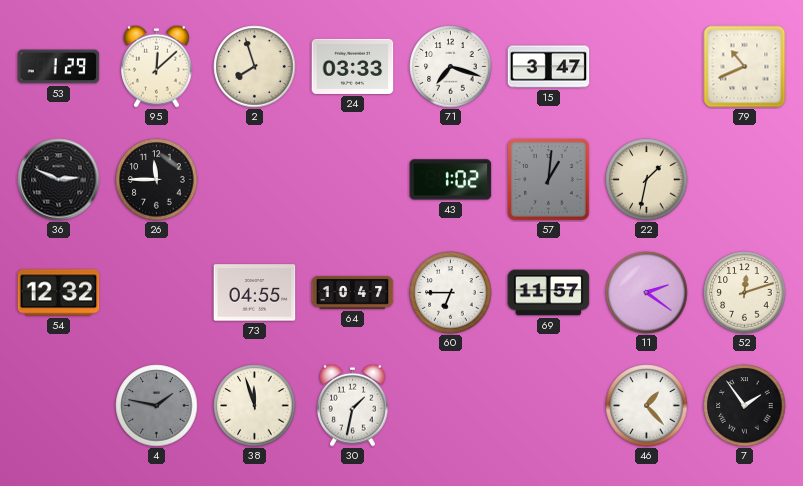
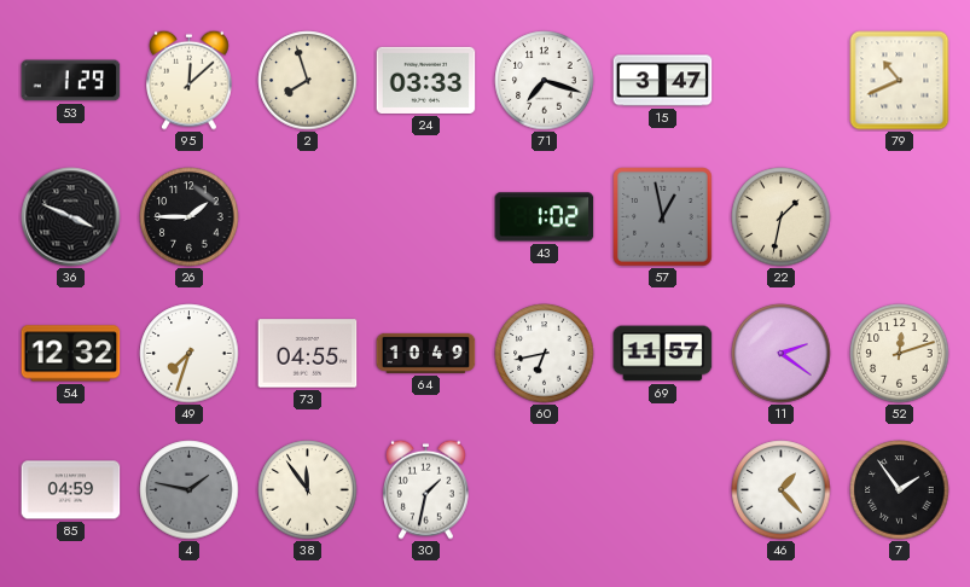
36: 2:49 -> 3:49
26: 11:45 -> 1:45
57: 1:01 -> 12:58
49: none -> 7:33
64: 10:47 -> 10:49
60: 6:45 -> 6:43
85: none -> 04:59
38: 11:57 -> 11:54
